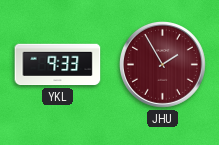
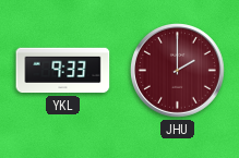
JHU: 1:55 -> 2:00
